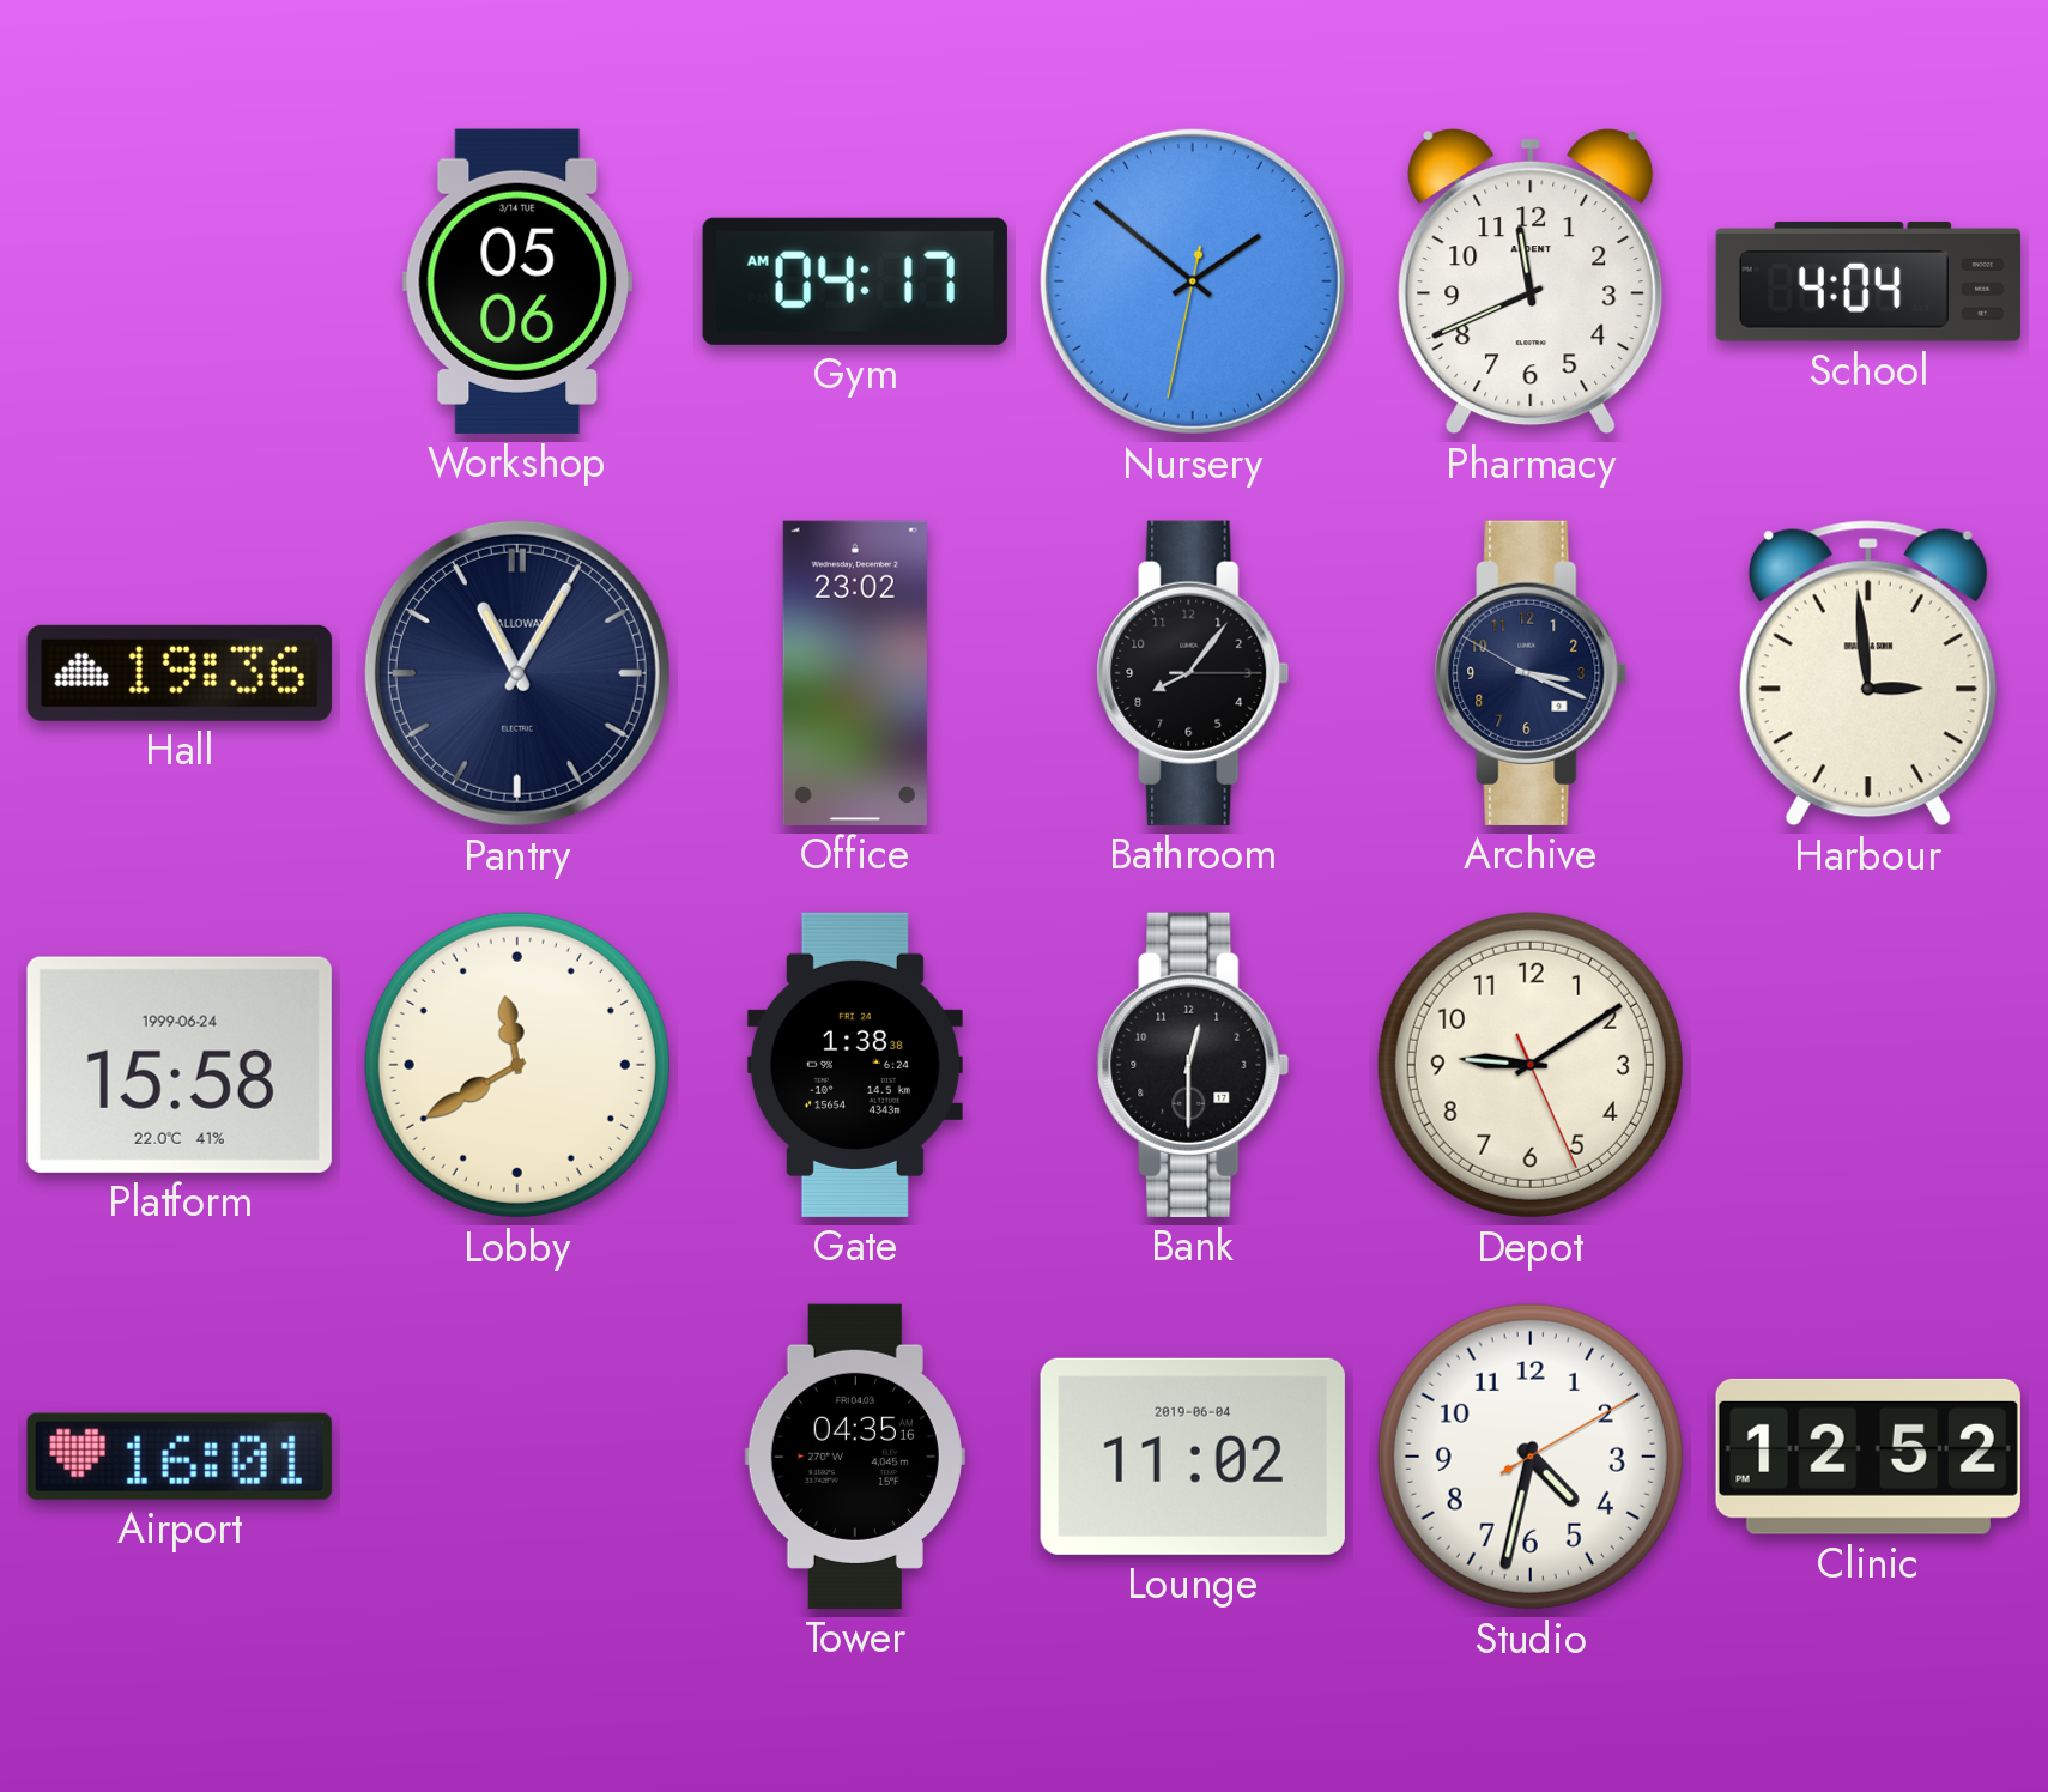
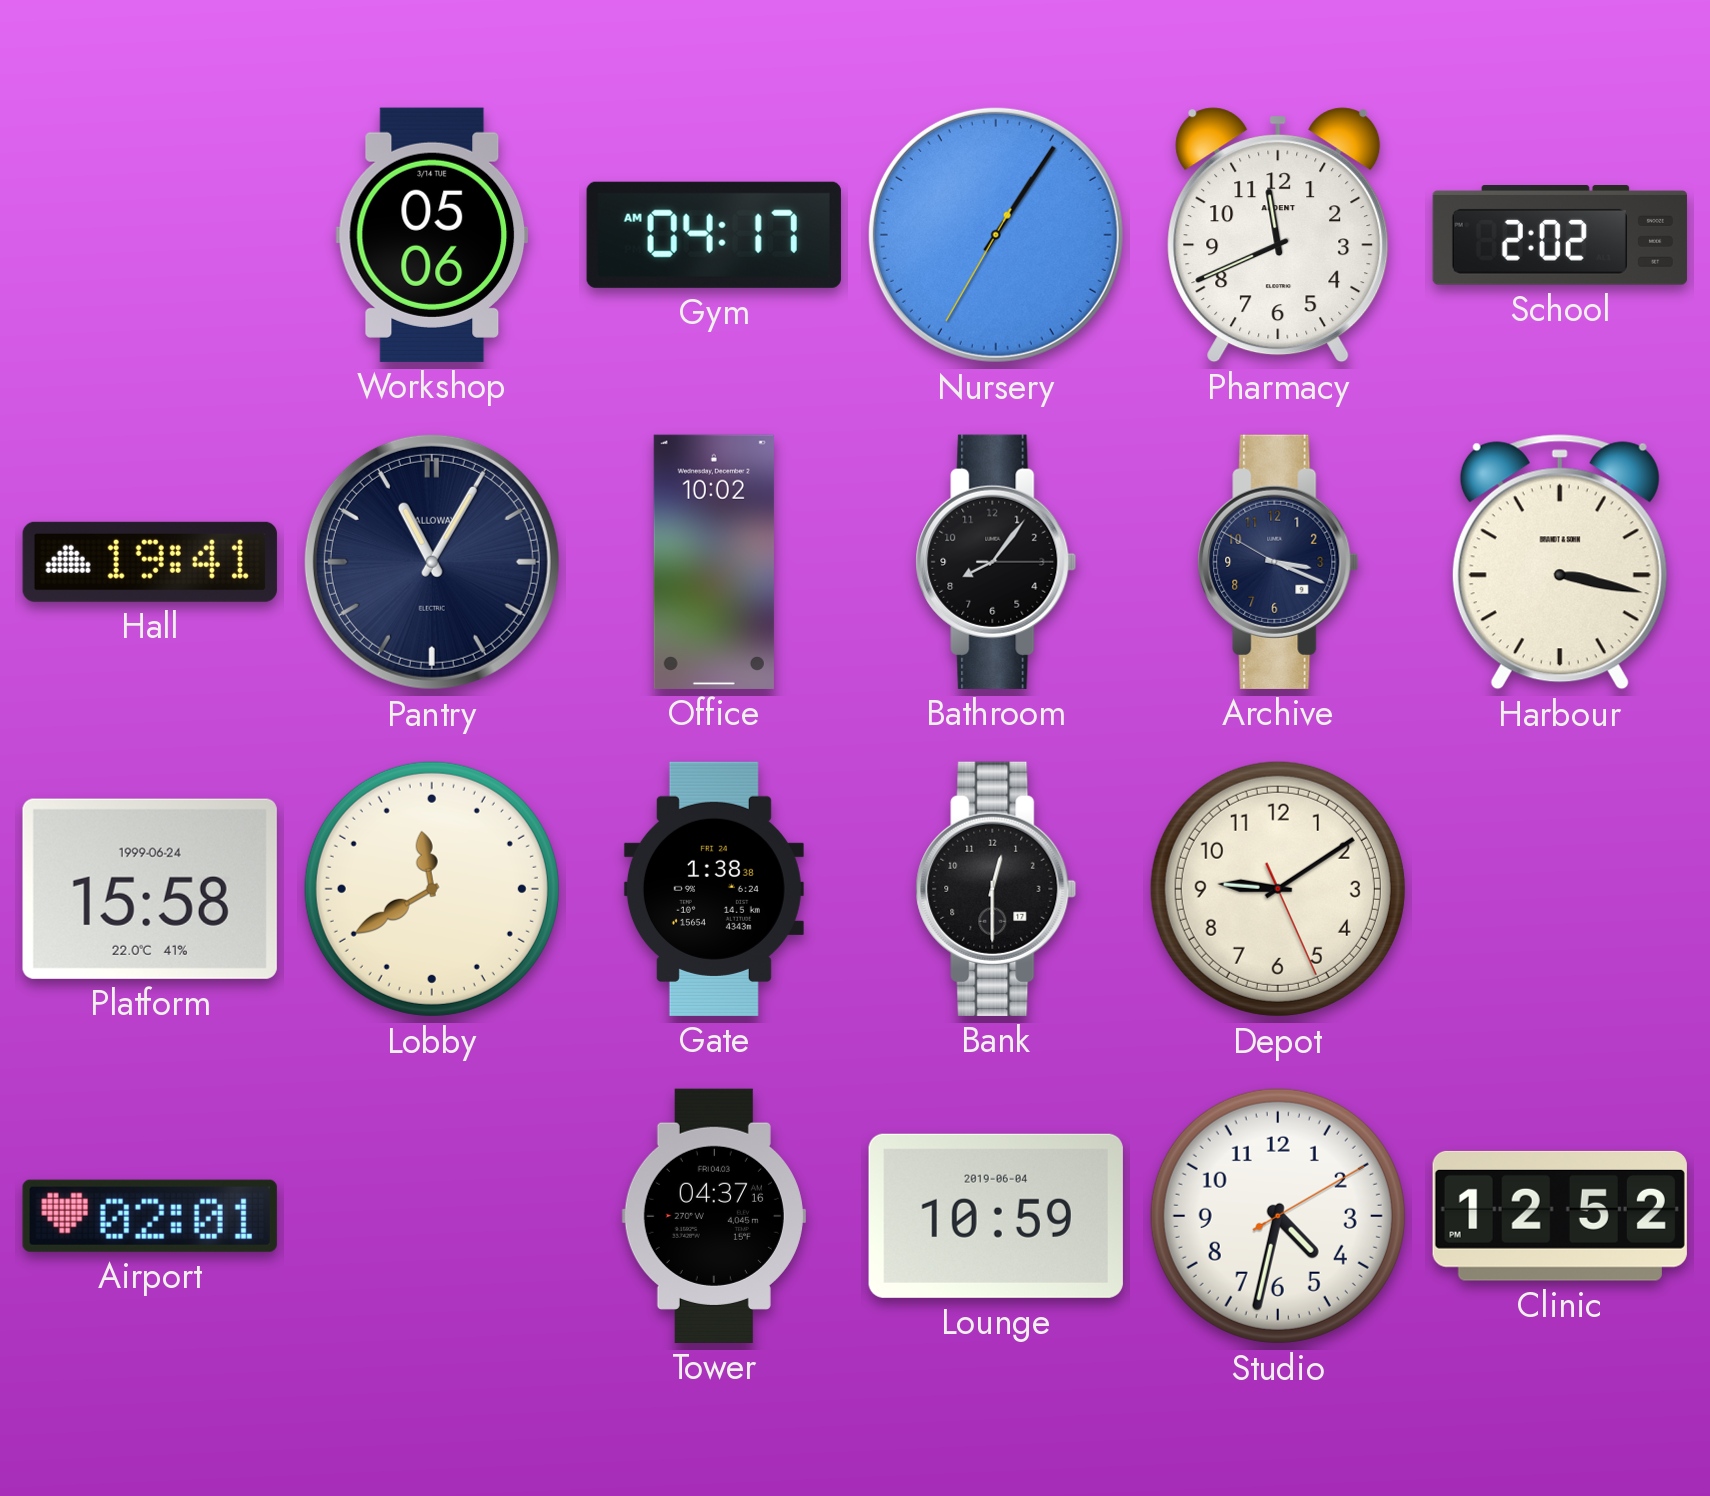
Nursery: 1:51 -> 1:05
School: 4:04 -> 2:02
Hall: 19:36 -> 19:41
Office: 23:02 -> 10:02
Harbour: 2:59 -> 3:17
Airport: 16:01 -> 02:01
Tower: 04:35 -> 04:37
Lounge: 11:02 -> 10:59
